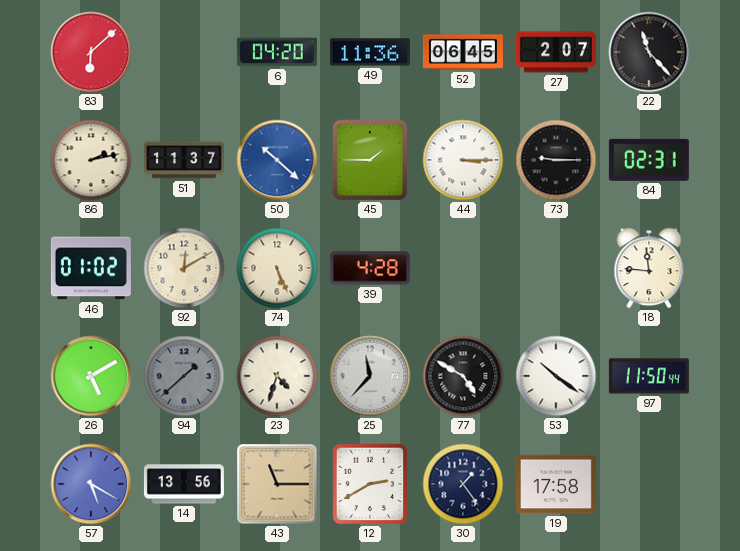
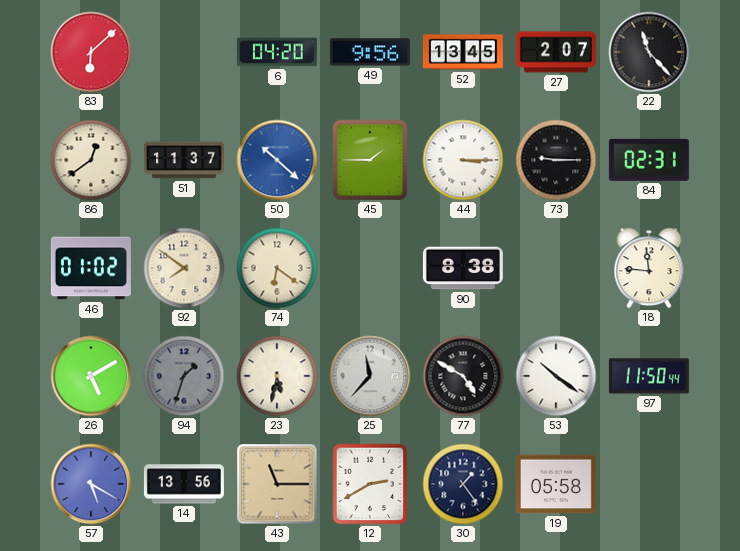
49: 11:36 -> 9:56
52: 06:45 -> 13:45
86: 2:13 -> 12:39
92: 12:10 -> 7:51
74: 5:26 -> 6:21
39: 4:28 -> none
90: none -> 8:38
94: 1:38 -> 1:33
23: 4:33 -> 5:32
19: 17:58 -> 05:58
